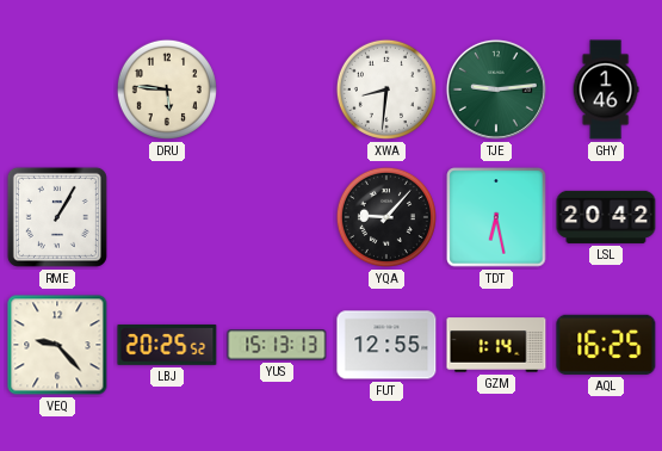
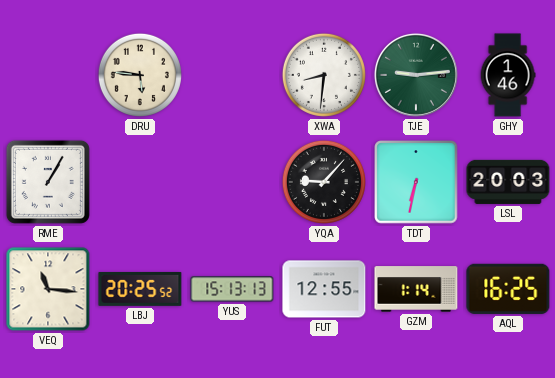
TDT: 6:28 -> 6:32
LSL: 20:42 -> 20:03
VEQ: 9:23 -> 11:16
